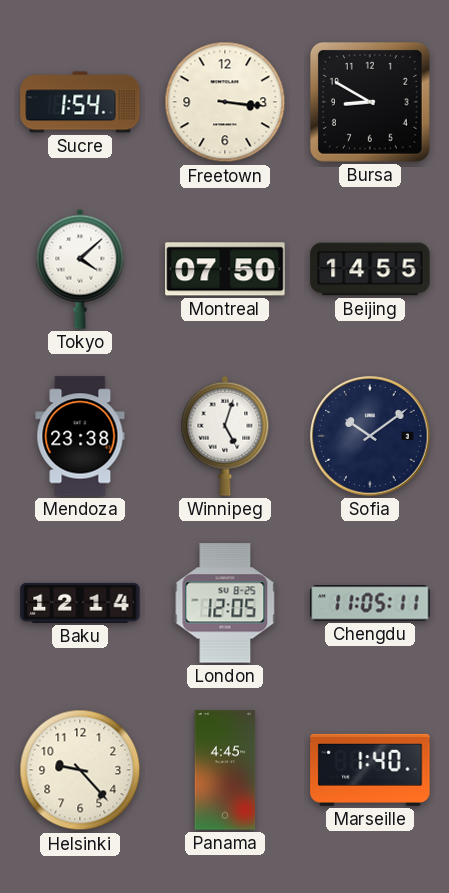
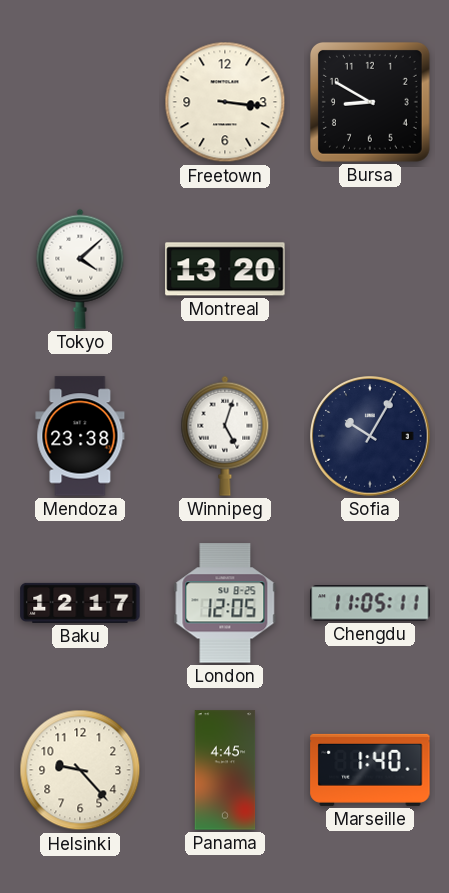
Sucre: 1:54 -> none
Montreal: 07:50 -> 13:20
Beijing: 14:55 -> none
Sofia: 10:09 -> 10:05
Baku: 12:14 -> 12:17
